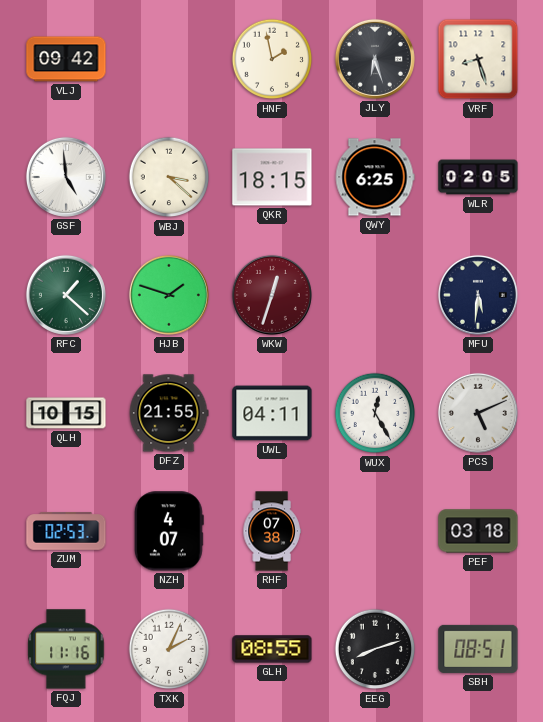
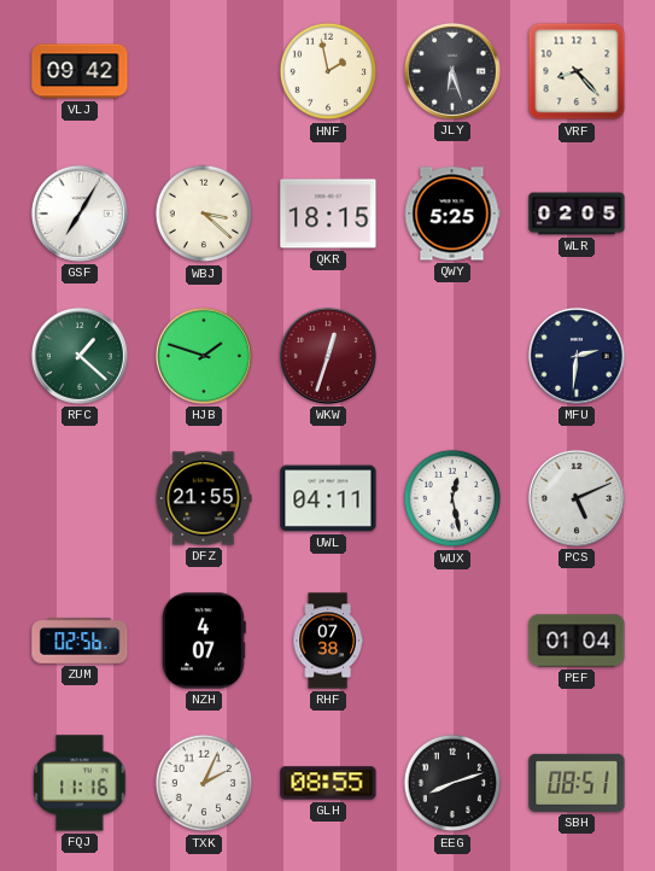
VRF: 8:27 -> 8:23
GSF: 4:59 -> 7:05
QWY: 6:25 -> 5:25
MFU: 5:31 -> 2:31
QLH: 10:15 -> none
WUX: 12:25 -> 12:28
ZUM: 02:53 -> 02:56
PEF: 03:18 -> 01:04
